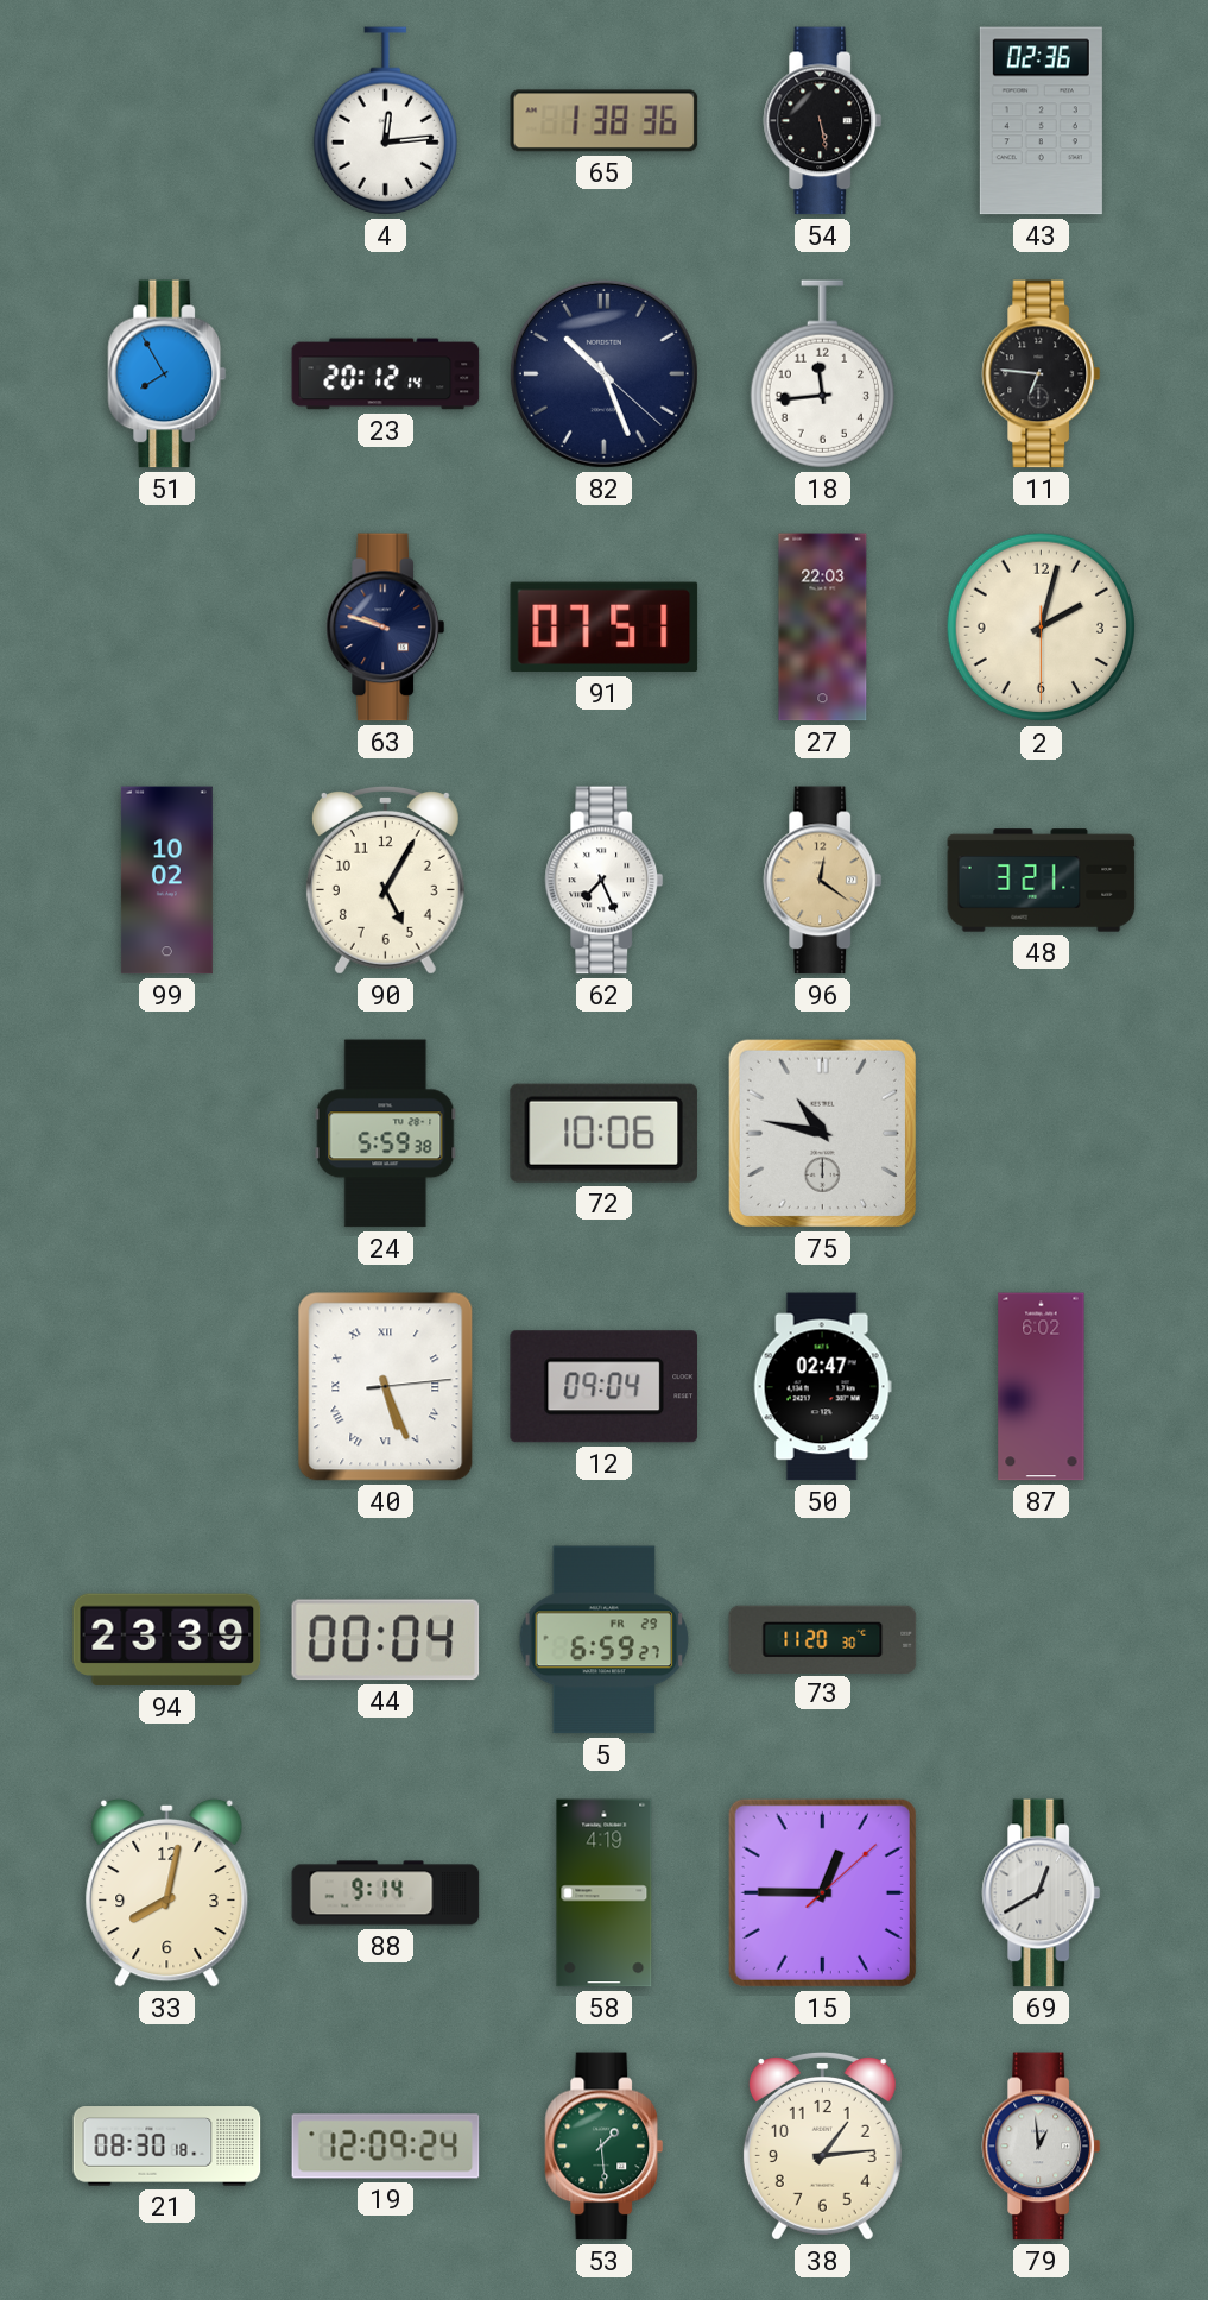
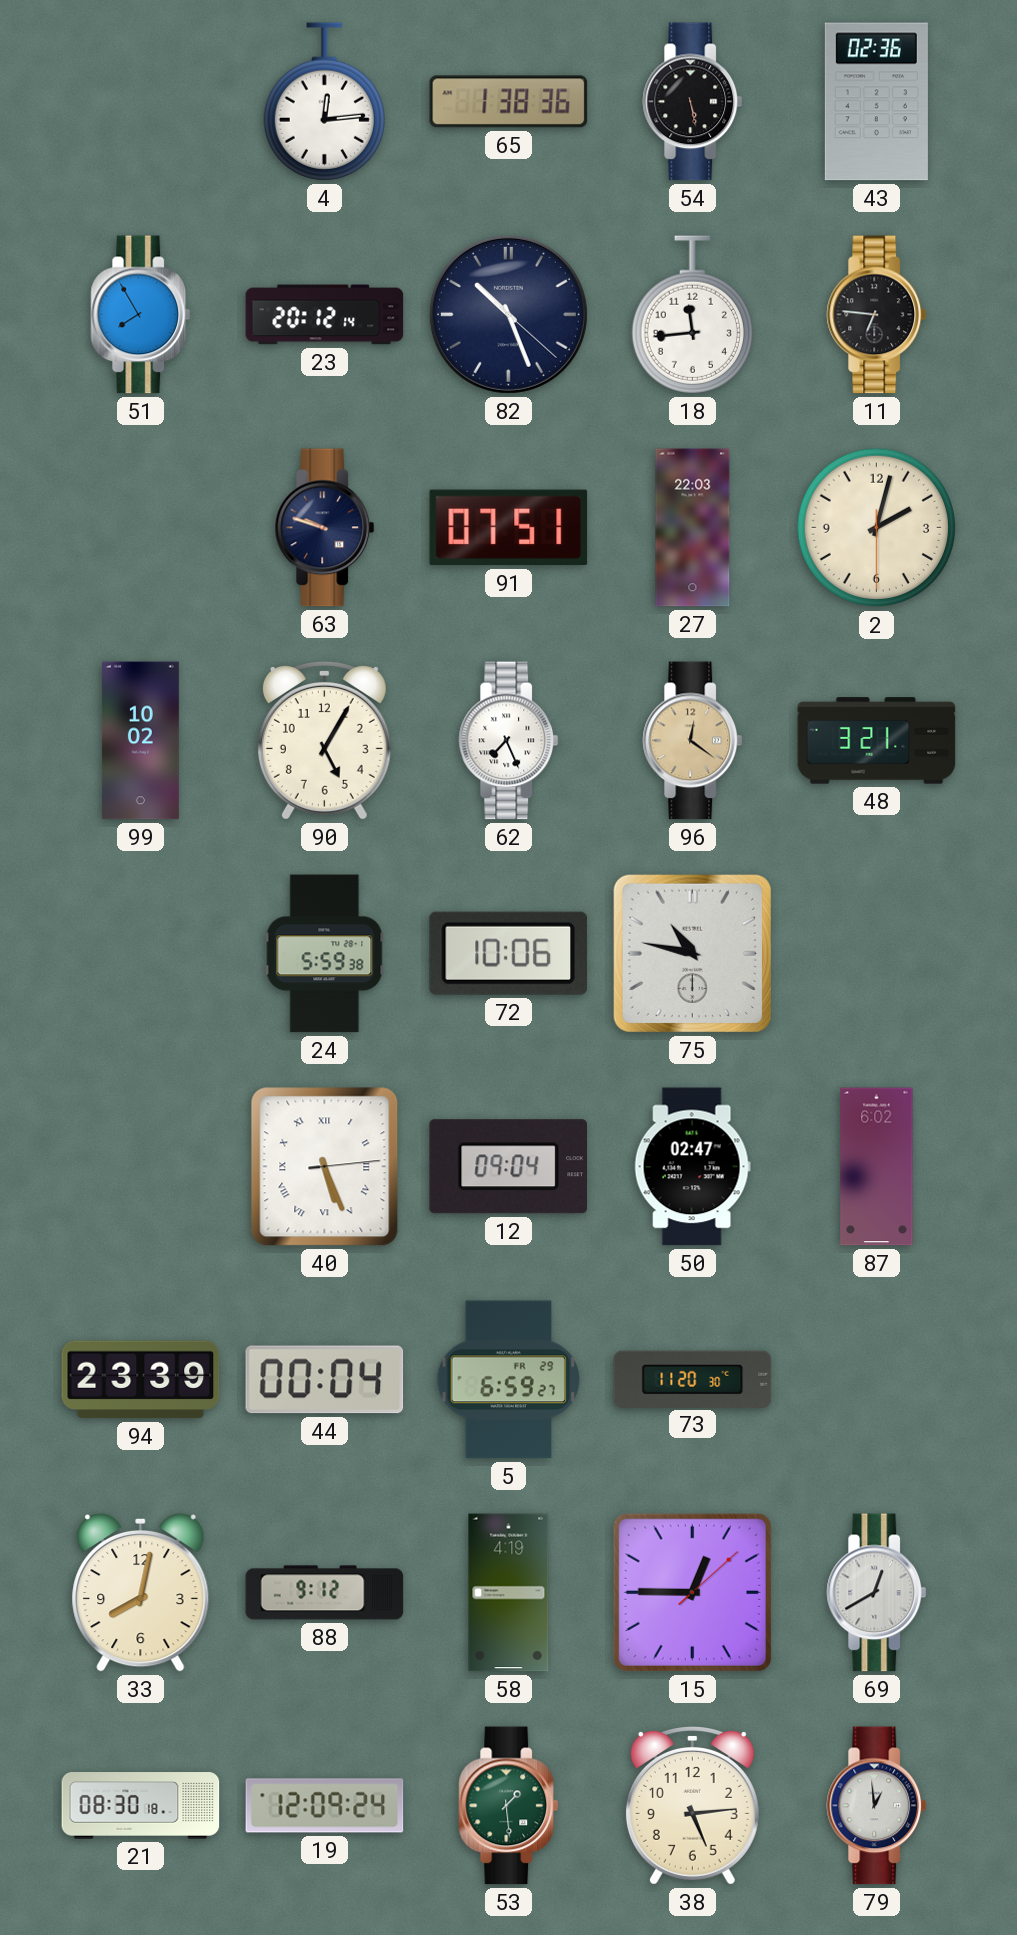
88: 9:14 -> 9:12
38: 1:14 -> 5:14
